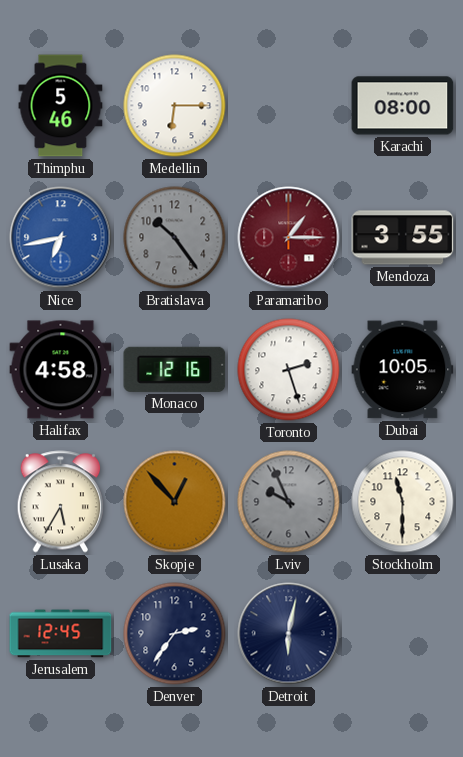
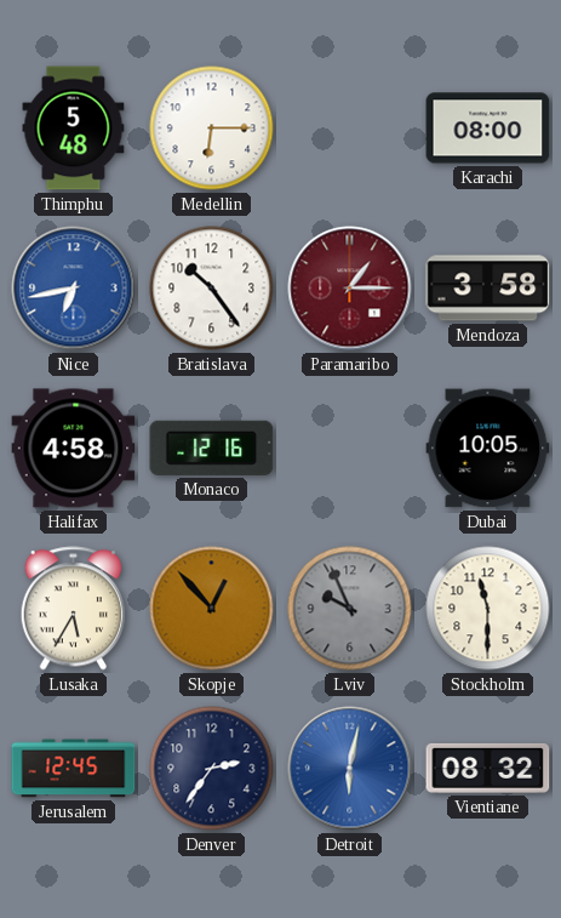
Thimphu: 5:46 -> 5:48
Bratislava dial: grey -> white
Mendoza: 3:55 -> 3:58
Toronto: 2:27 -> none
Detroit dial: navy -> blue
Vientiane: none -> 08:32
